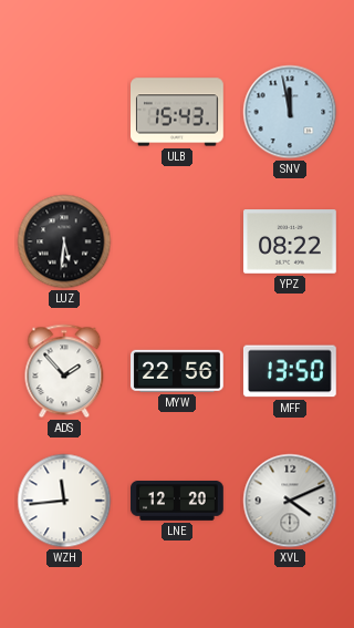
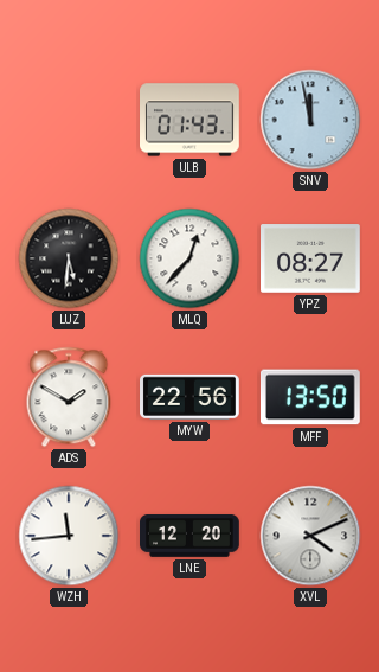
ULB: 15:43 -> 01:43
MLQ: none -> 12:37
YPZ: 08:22 -> 08:27
ADS: 1:53 -> 1:50
